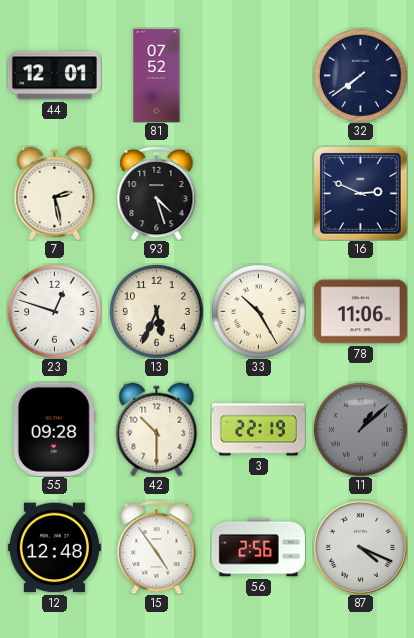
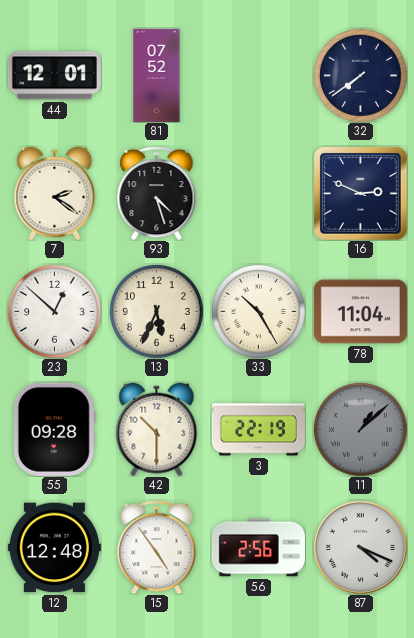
7: 2:28 -> 2:21
23: 12:48 -> 12:52
78: 11:06 -> 11:04
